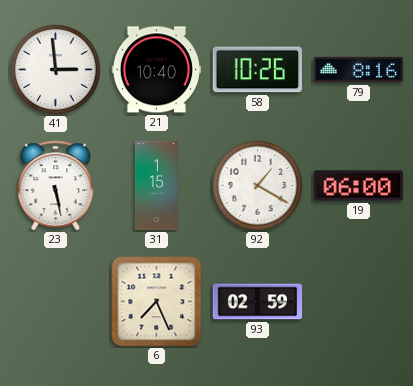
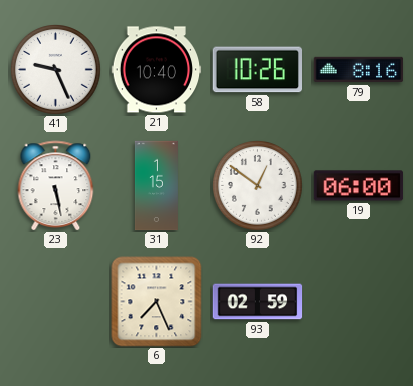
41: 2:59 -> 9:26
92: 1:20 -> 12:51
